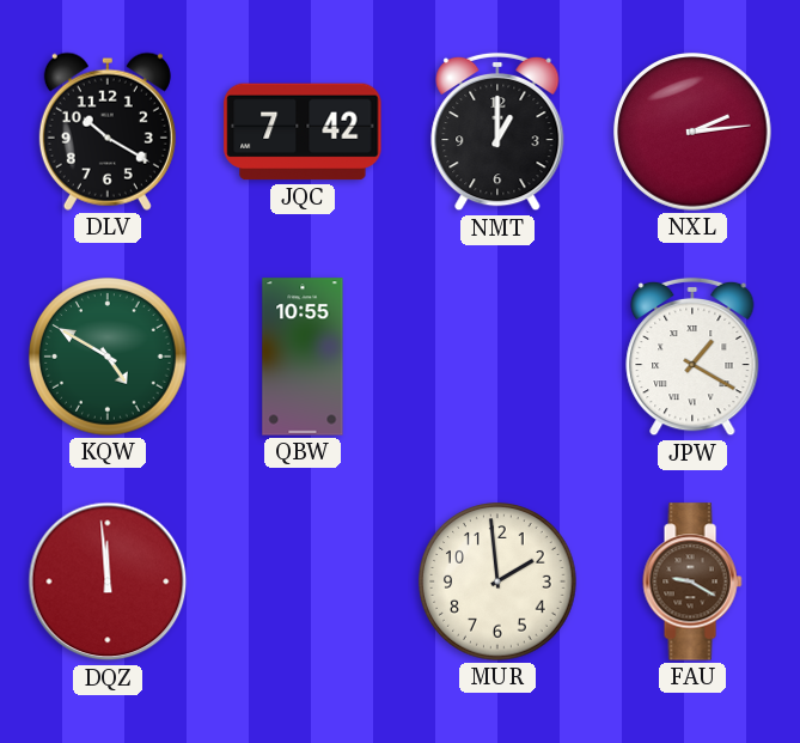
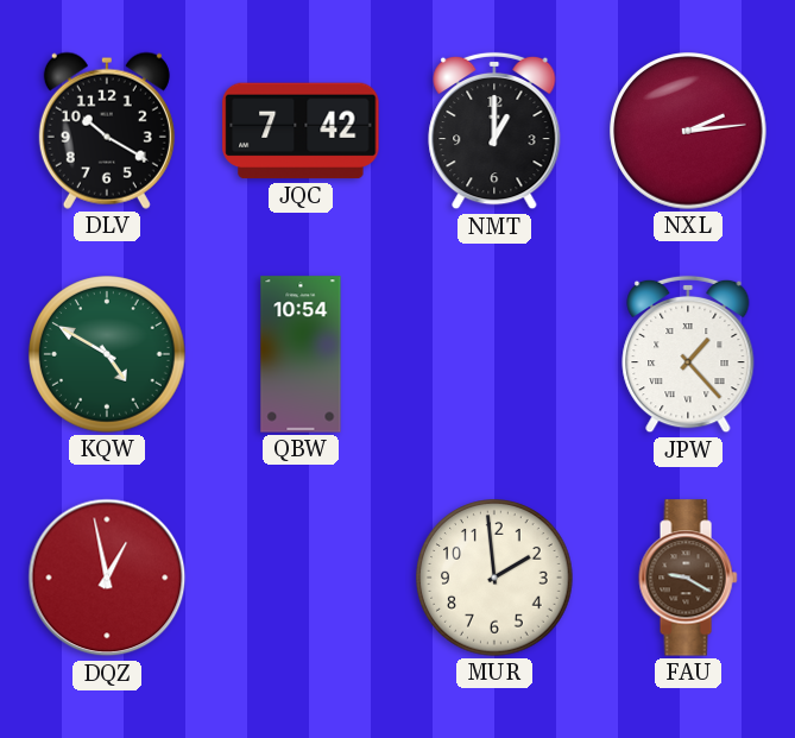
QBW: 10:55 -> 10:54
JPW: 1:20 -> 1:23
DQZ: 11:59 -> 12:58
